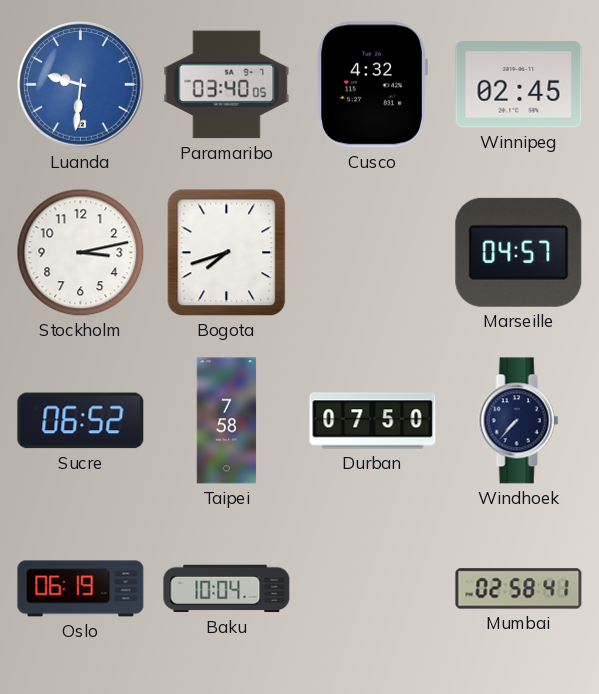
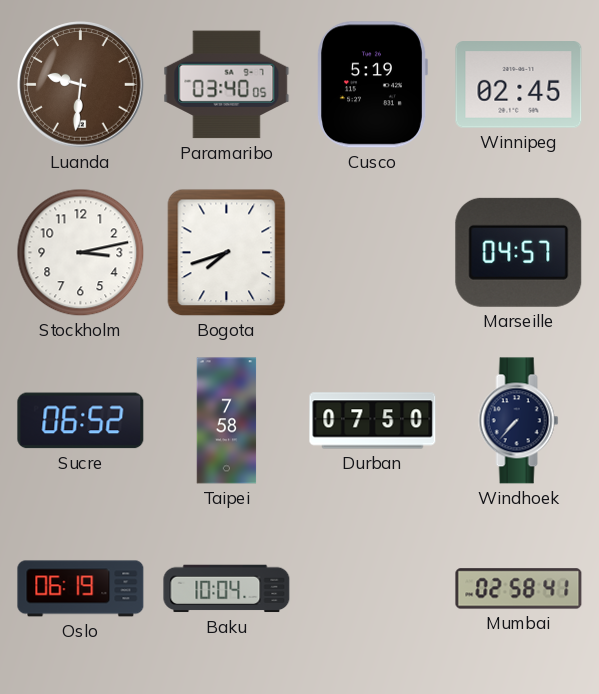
Luanda dial: blue -> brown
Cusco: 4:32 -> 5:19
